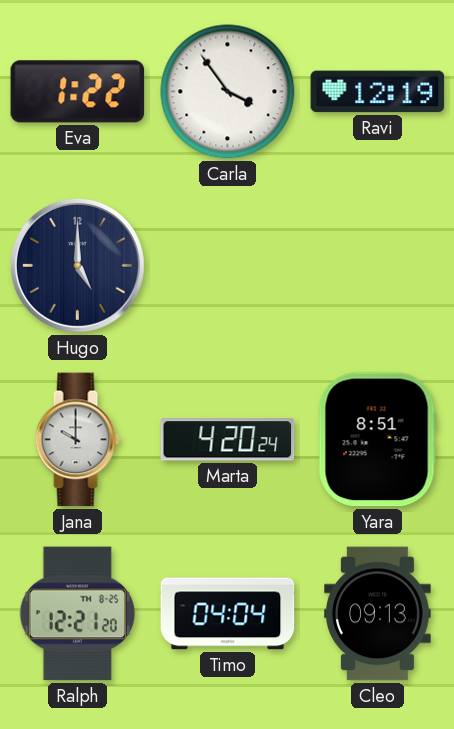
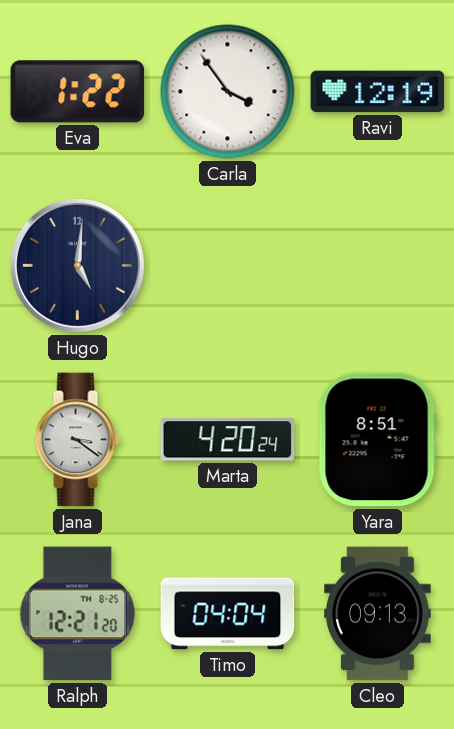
Hugo: 5:00 -> 5:01
Jana: 10:00 -> 3:21
